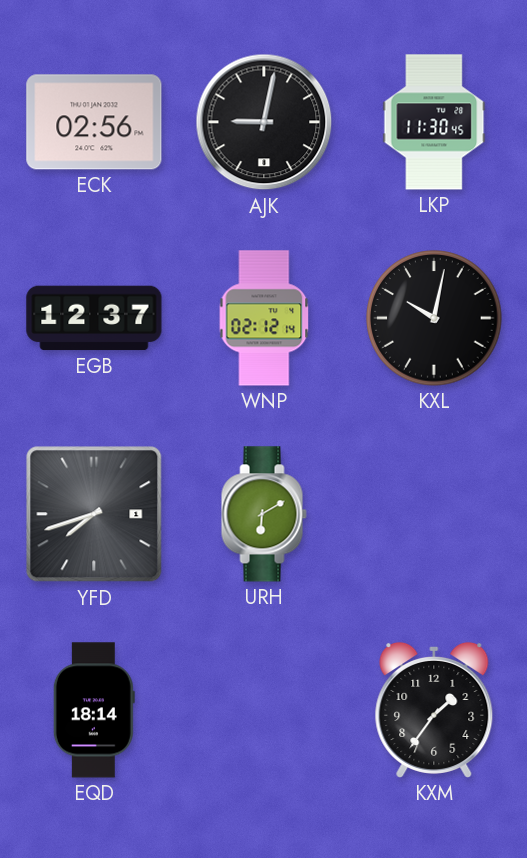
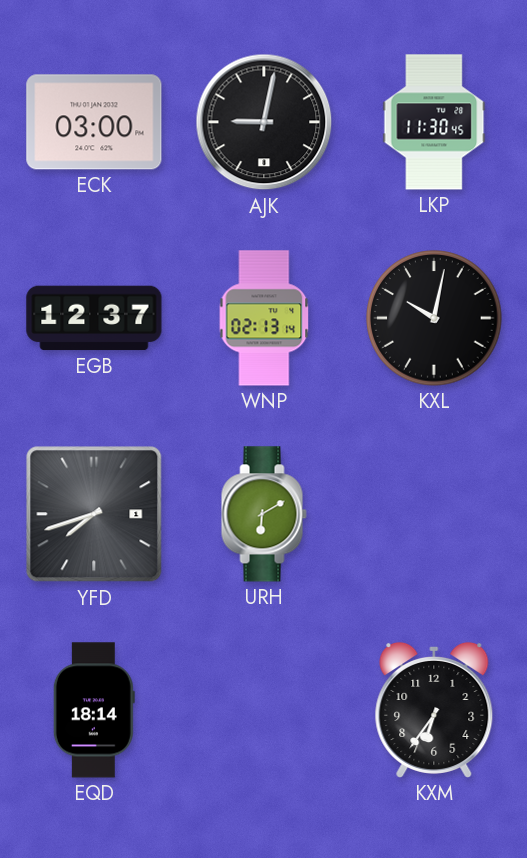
ECK: 02:56 -> 03:00
WNP: 02:12 -> 02:13
KXM: 1:36 -> 6:36
